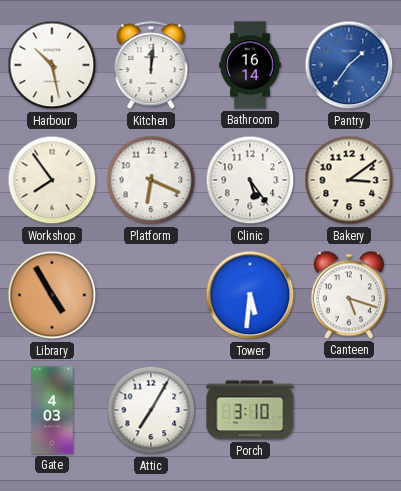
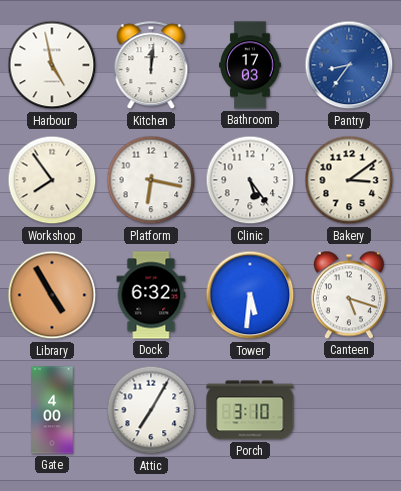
Harbour: 10:28 -> 4:58
Bathroom: 16:14 -> 17:03
Pantry: 1:36 -> 8:36
Platform: 6:19 -> 6:17
Dock: none -> 6:32
Gate: 4:03 -> 4:00
